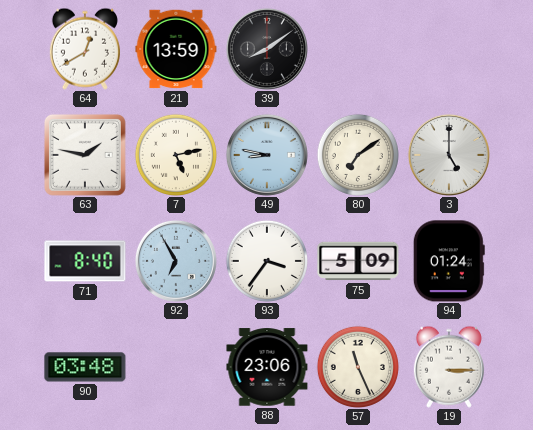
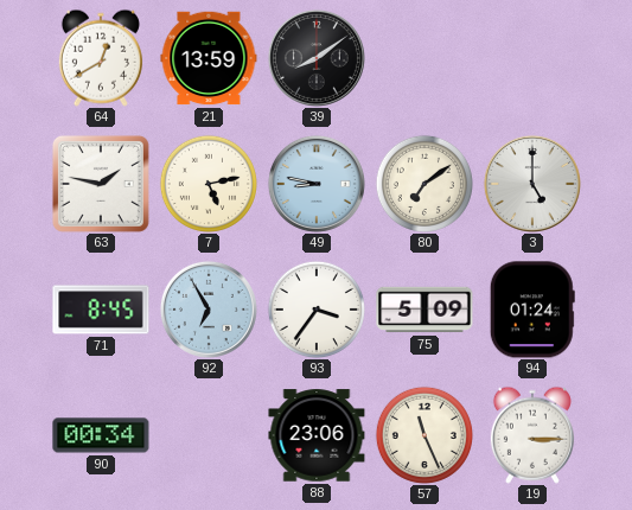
71: 8:40 -> 8:45
90: 03:48 -> 00:34
